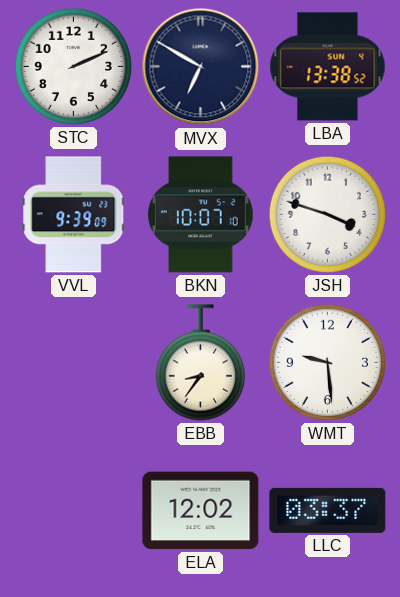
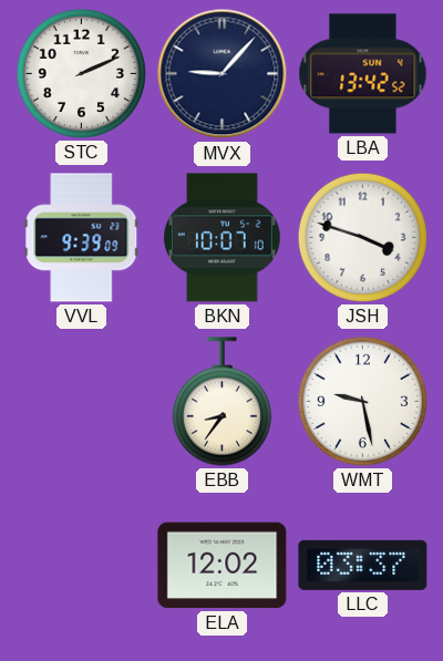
MVX: 6:50 -> 9:07
LBA: 13:38 -> 13:42
WMT: 9:29 -> 9:28
